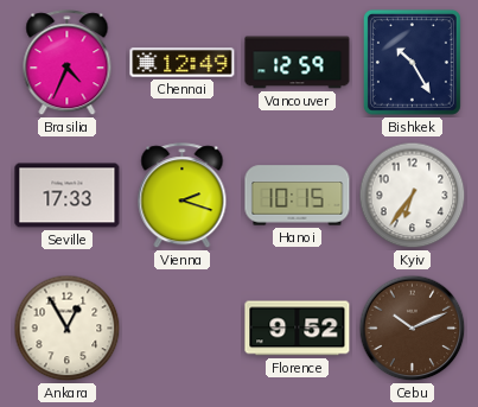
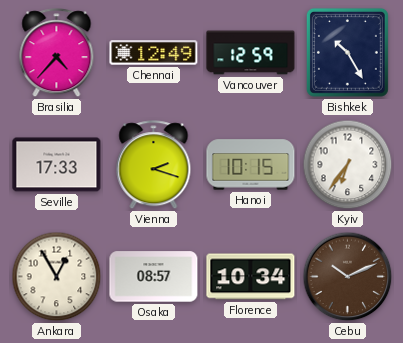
Brasilia: 4:34 -> 4:37
Osaka: none -> 08:57
Florence: 9:52 -> 10:34
